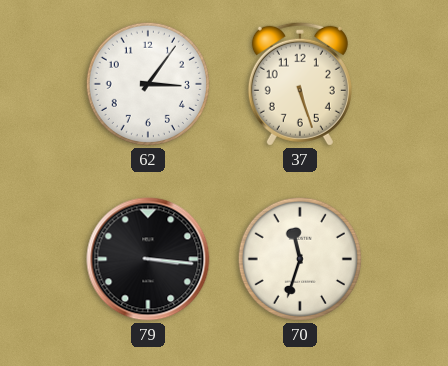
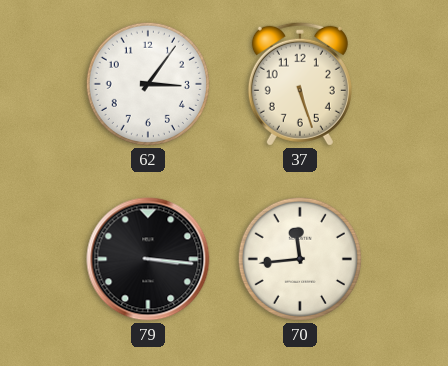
70: 11:33 -> 11:44
